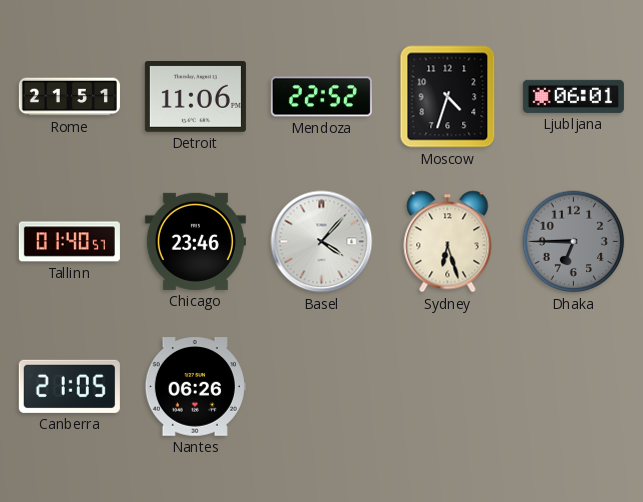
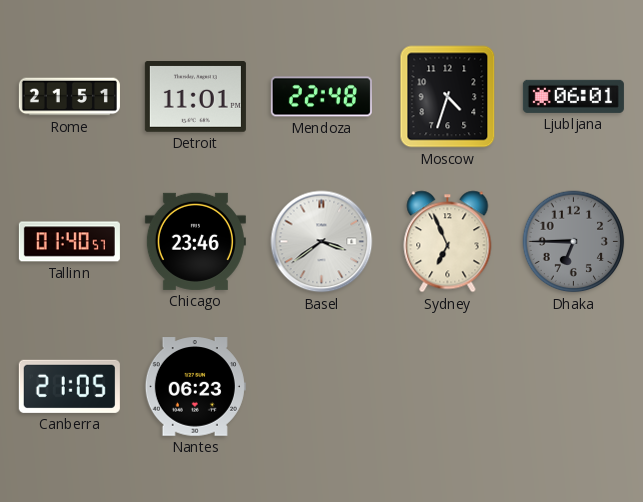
Detroit: 11:06 -> 11:01
Mendoza: 22:52 -> 22:48
Basel: 4:07 -> 3:39
Sydney: 6:27 -> 6:56
Nantes: 06:26 -> 06:23
